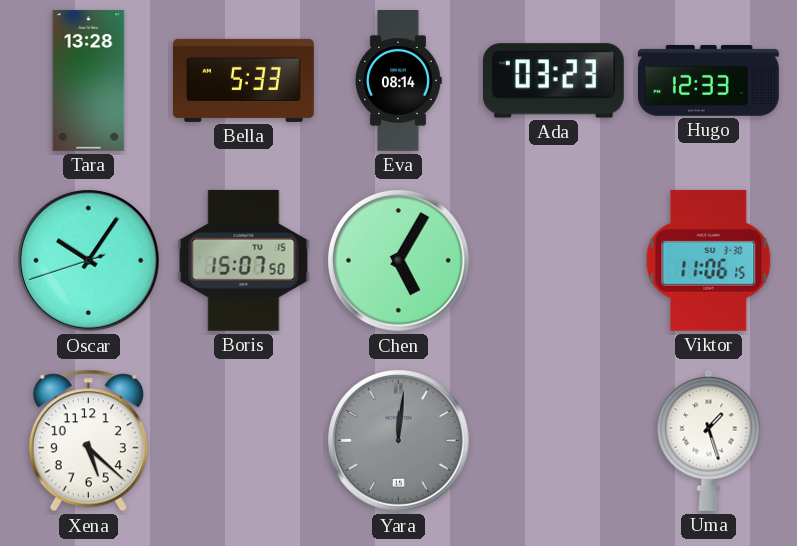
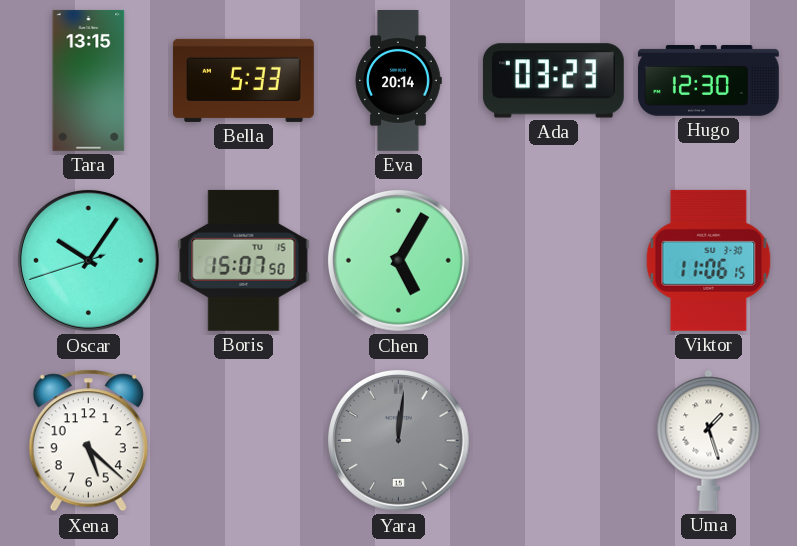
Tara: 13:28 -> 13:15
Eva: 08:14 -> 20:14
Hugo: 12:33 -> 12:30
